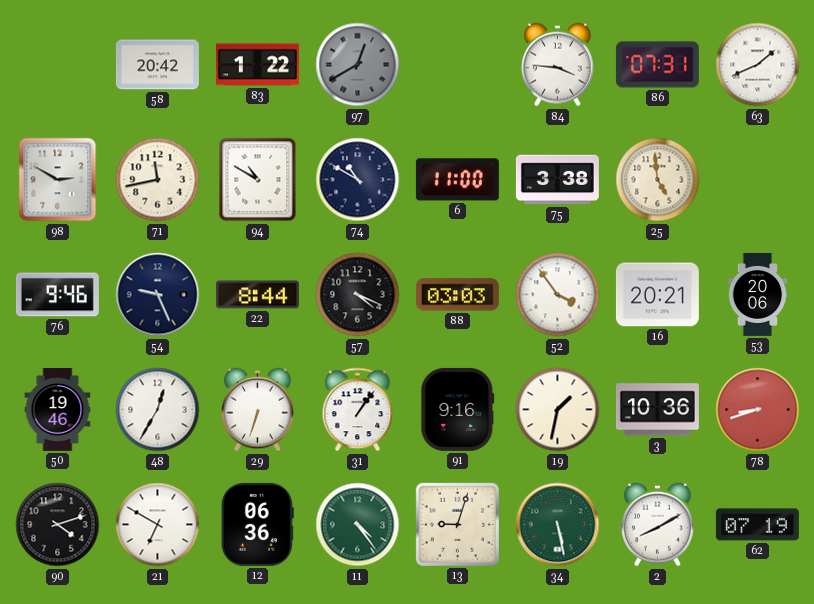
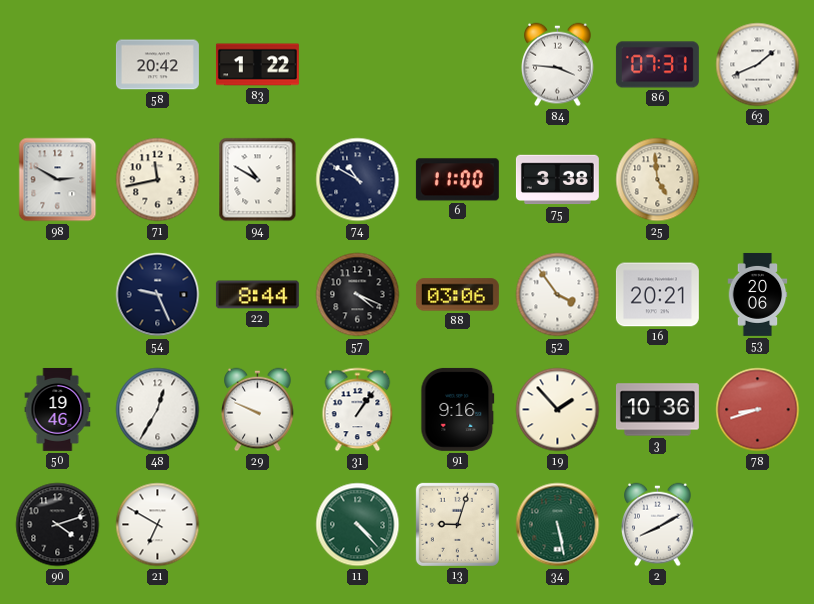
97: 12:40 -> none
76: 9:46 -> none
88: 03:03 -> 03:06
29: 6:33 -> 9:49
19: 1:32 -> 1:53
12: 06:36 -> none
11: 4:24 -> 4:23
62: 07:19 -> none
